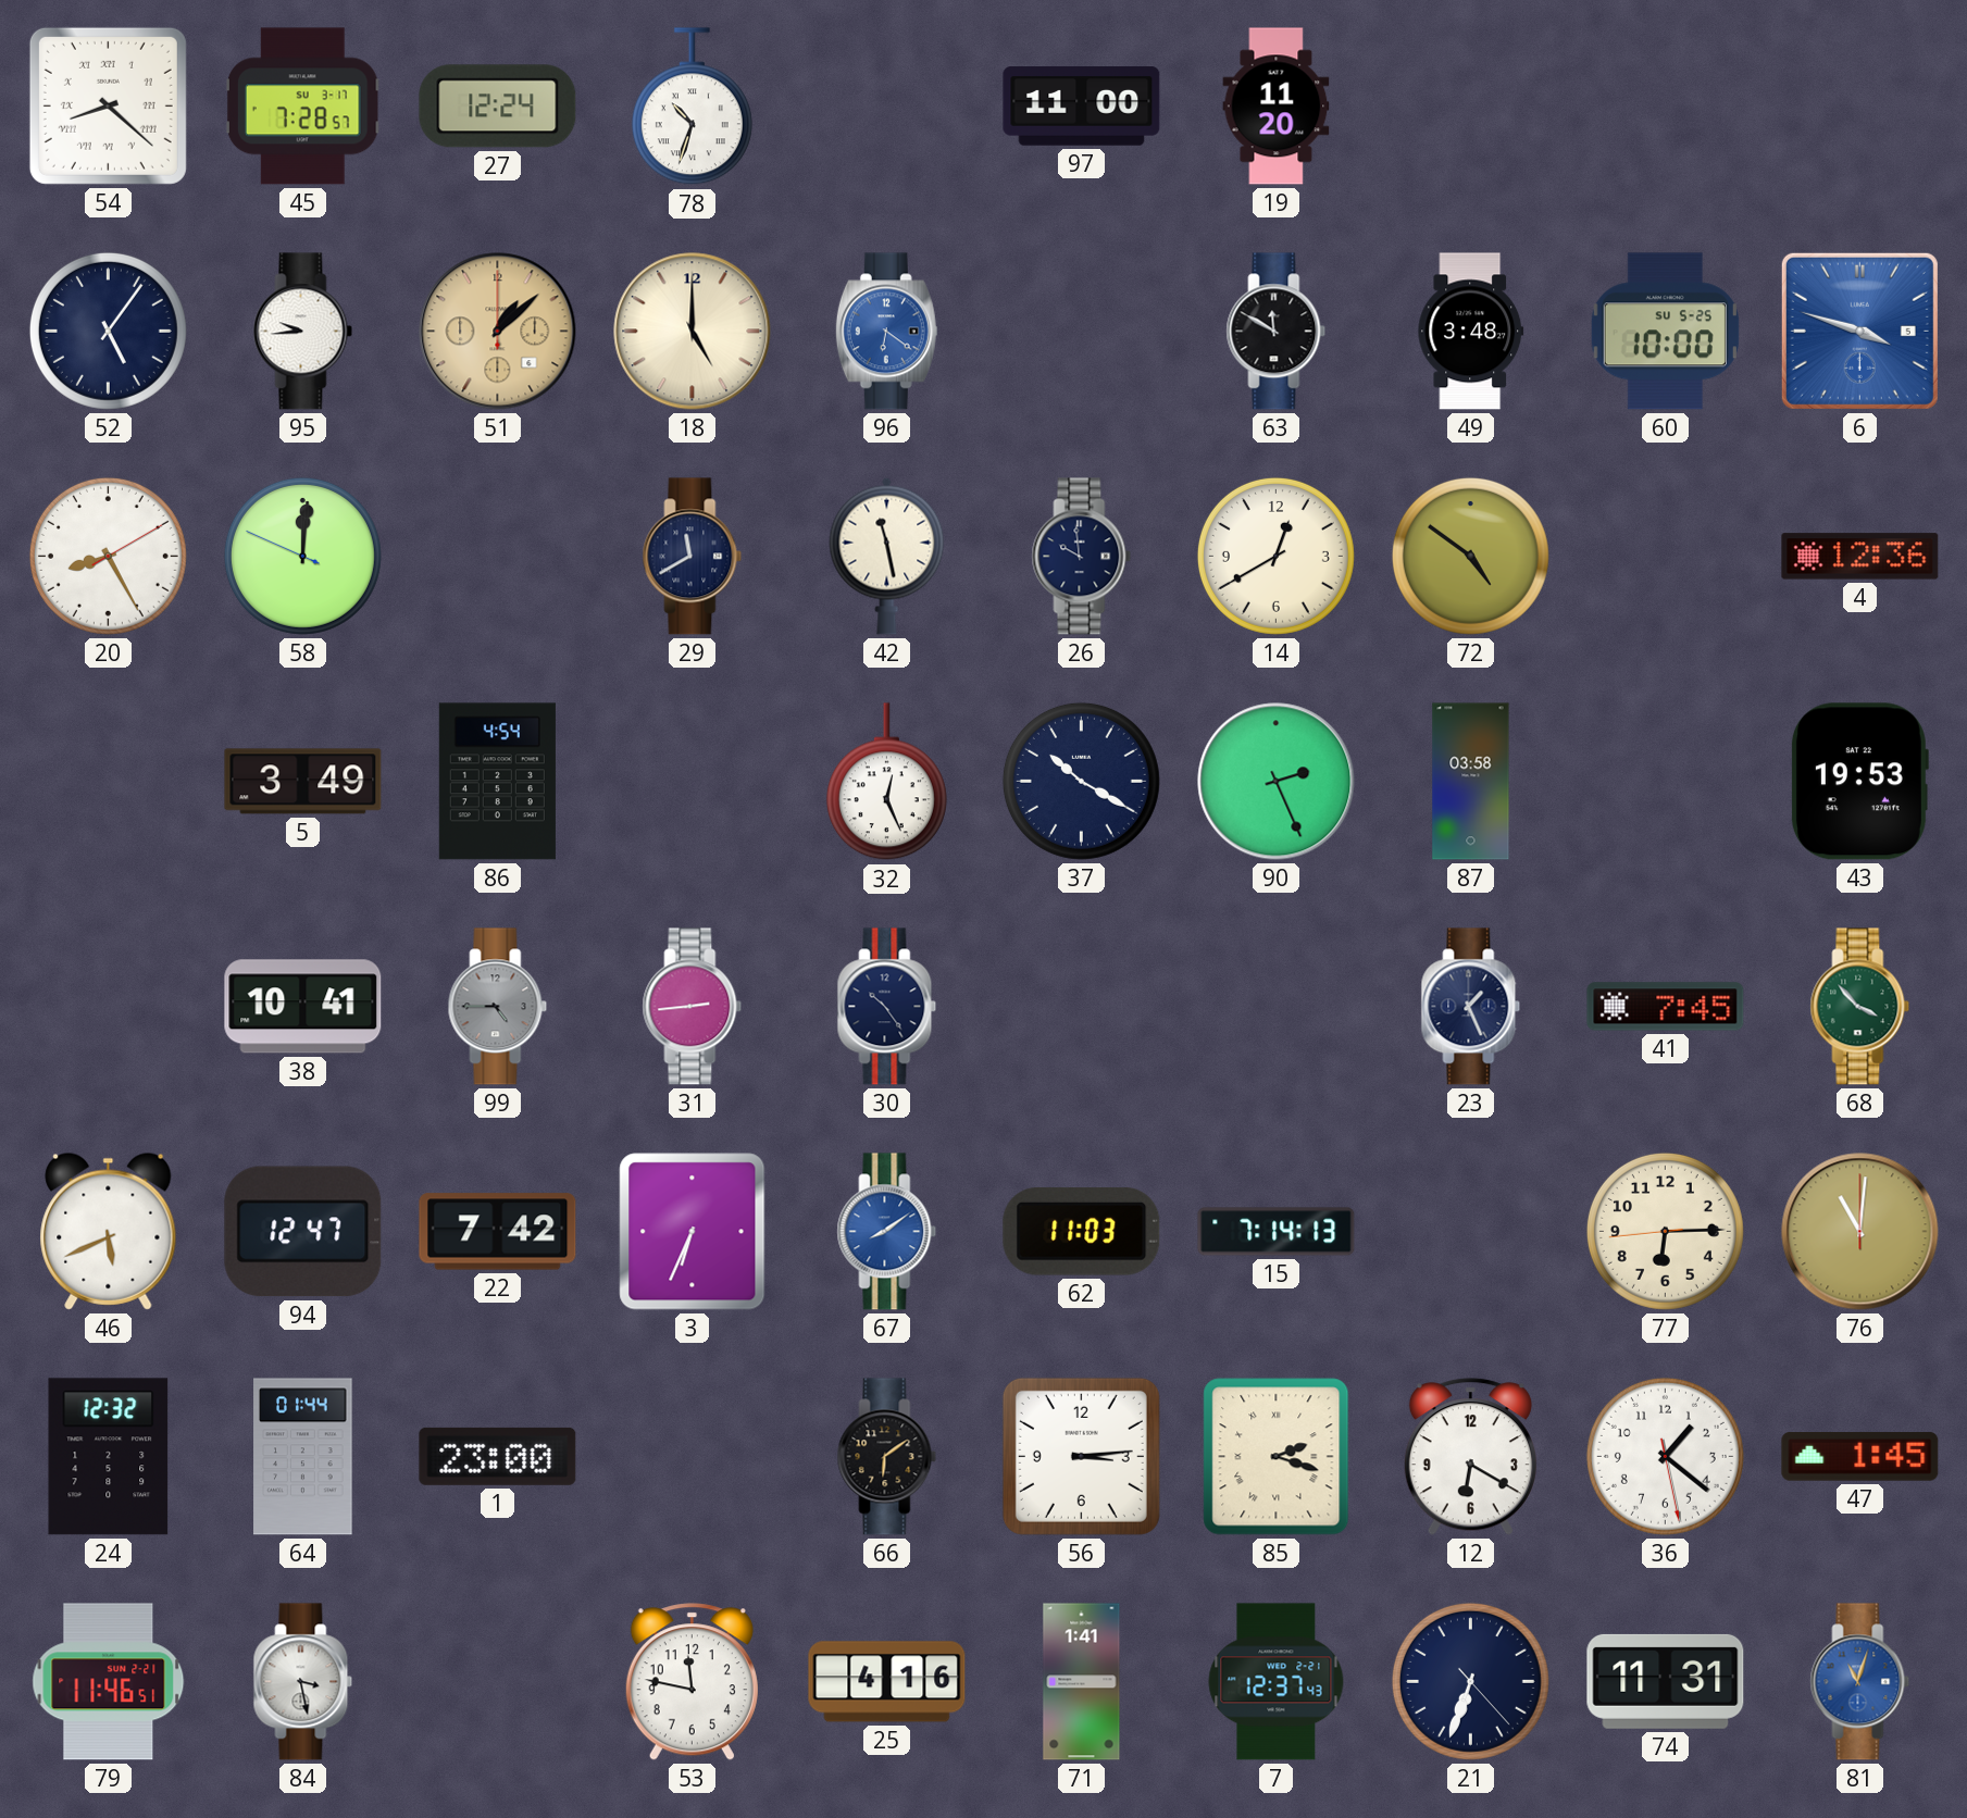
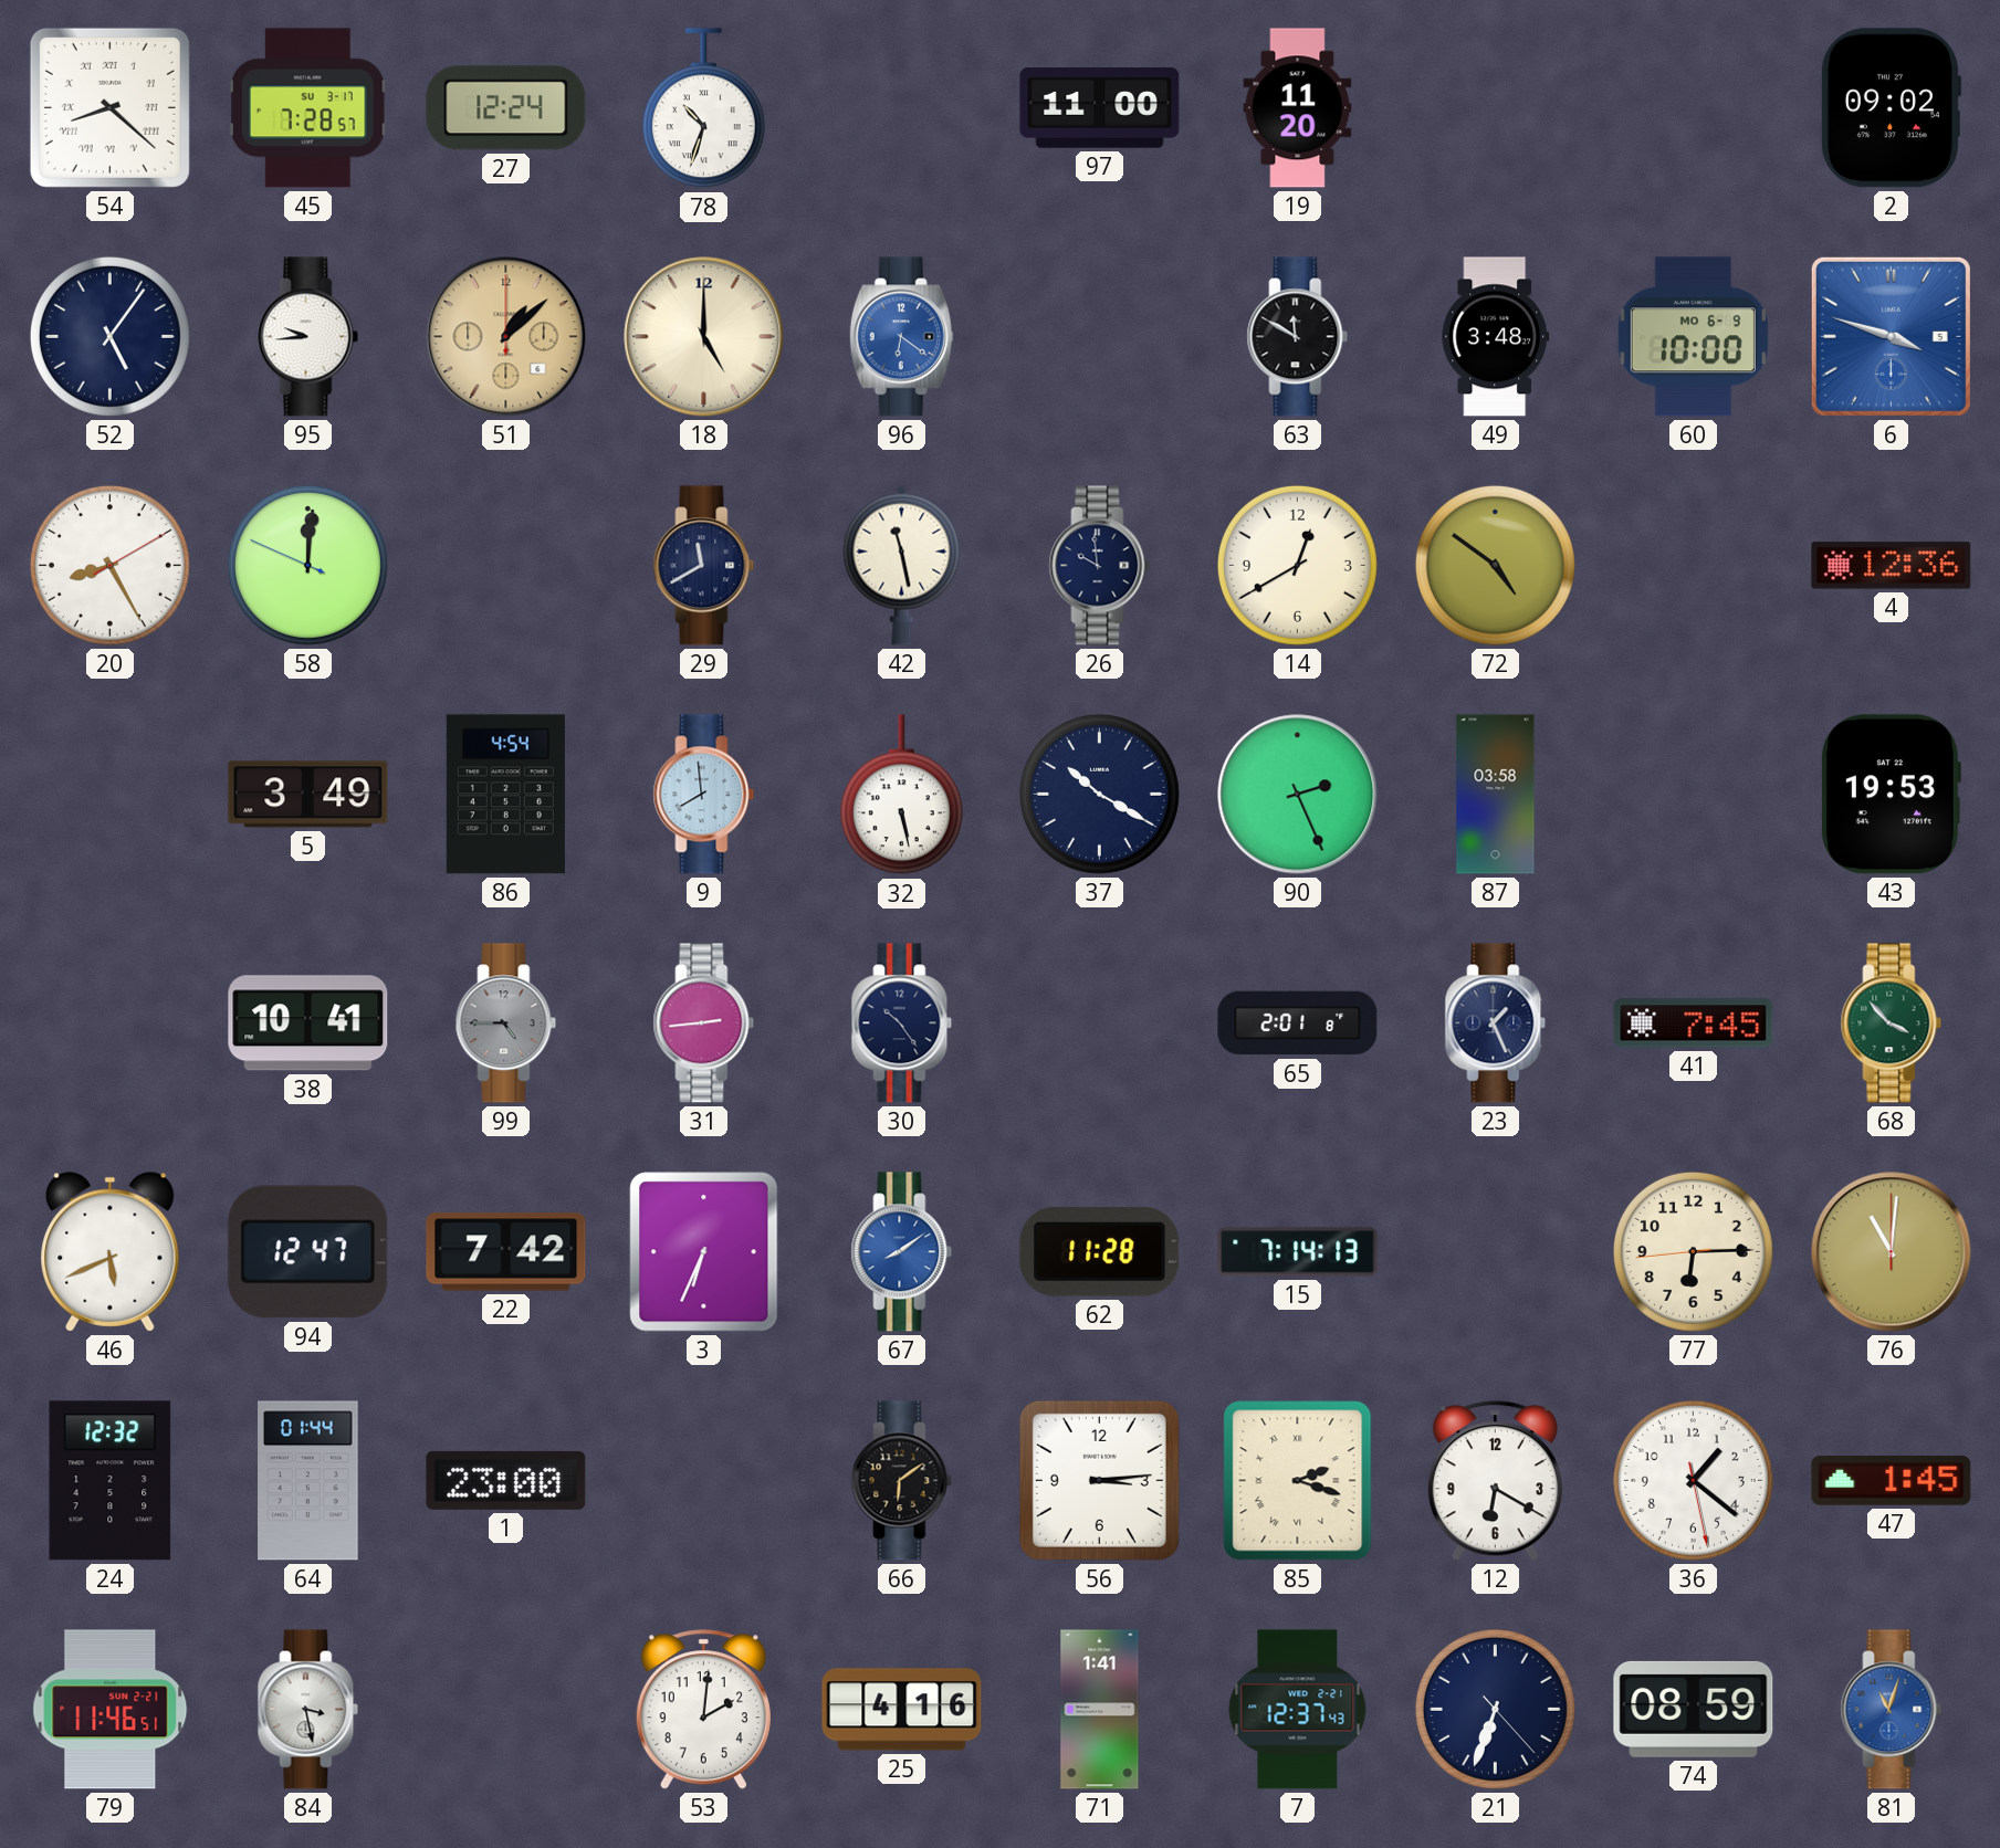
2: none -> 09:02
60 date: SU 5-25 -> MO 6-9
9: none -> 7:59
32: 12:26 -> 5:28
65: none -> 2:01
62: 11:03 -> 11:28
53: 11:47 -> 2:01
74: 11:31 -> 08:59
